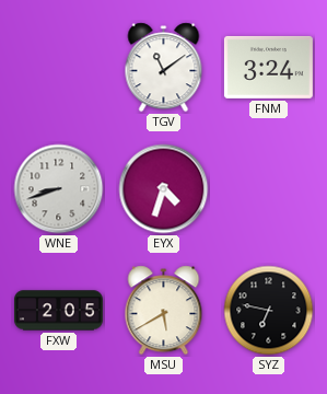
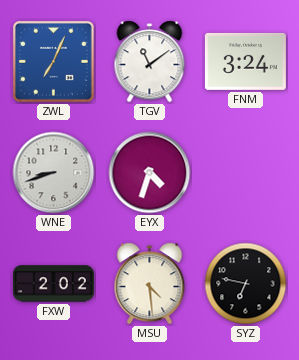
ZWL: none -> 7:04
FXW: 2:05 -> 2:02
MSU: 5:40 -> 4:29
